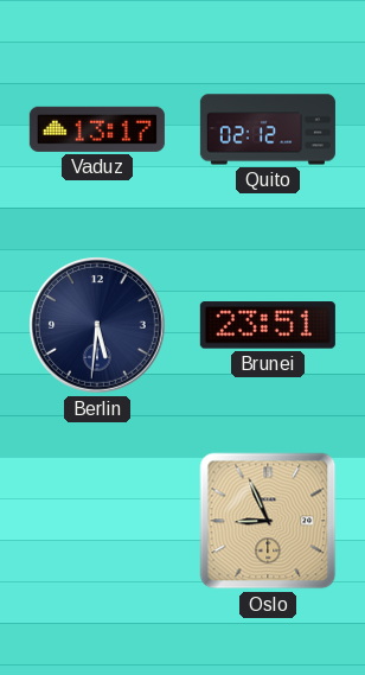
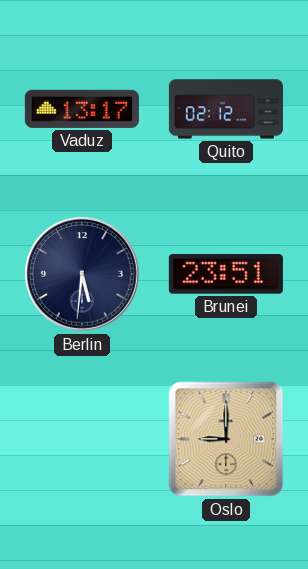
Oslo: 8:56 -> 9:00
